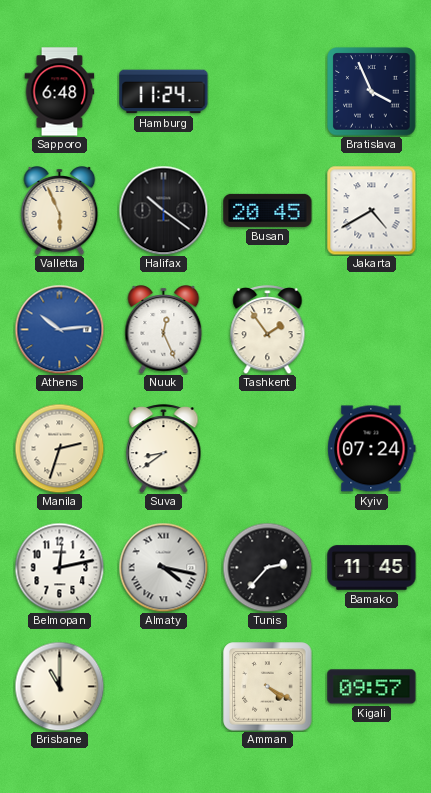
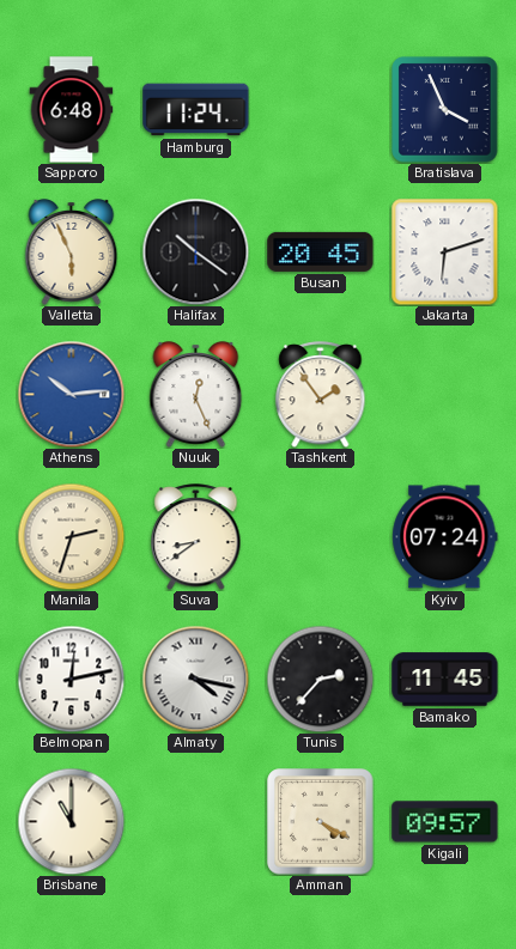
Jakarta: 4:40 -> 6:12
